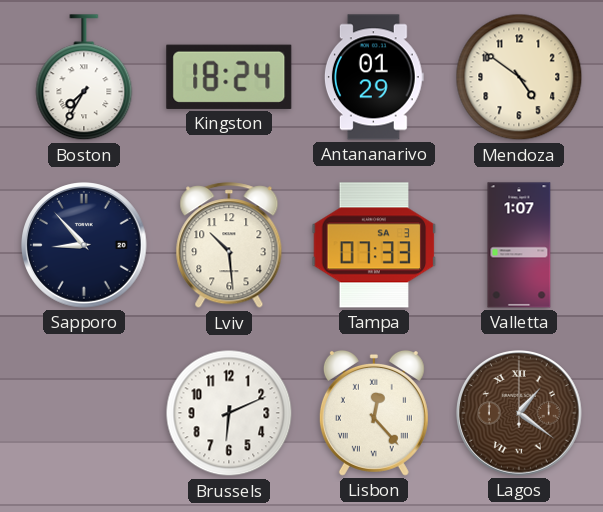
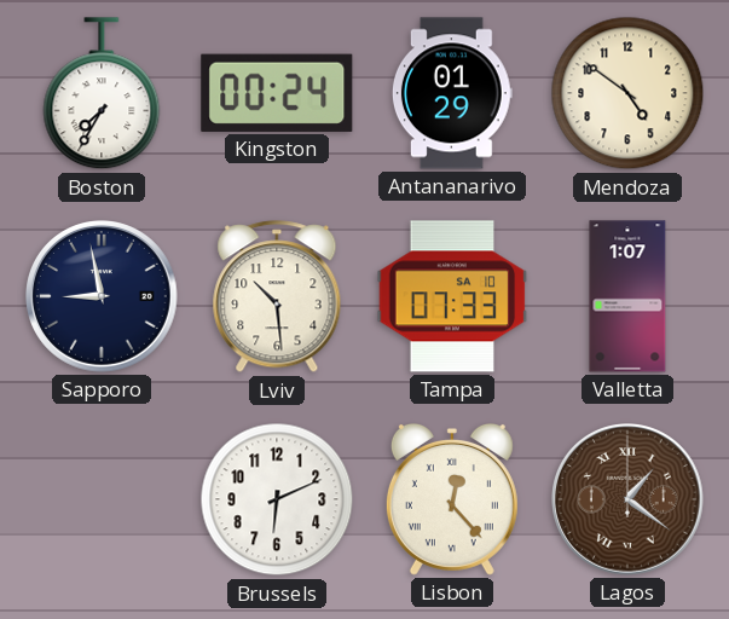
Kingston: 18:24 -> 00:24
Sapporo: 8:53 -> 8:58
Tampa date: SA 3 -> SA 10
